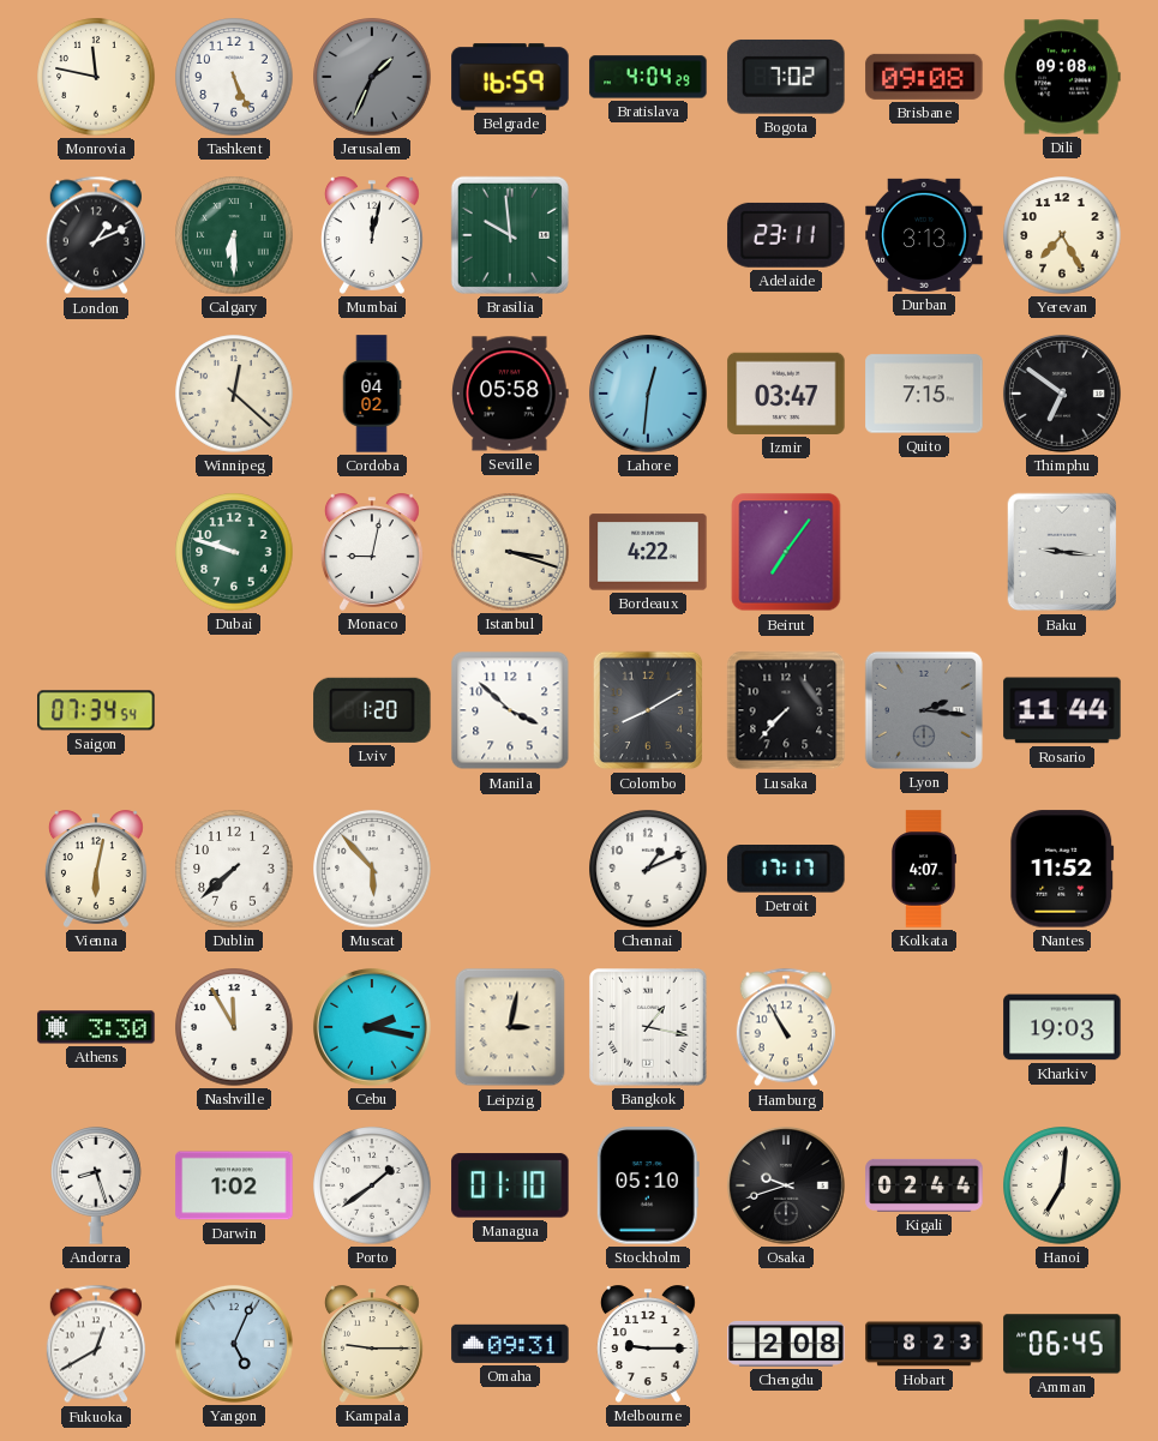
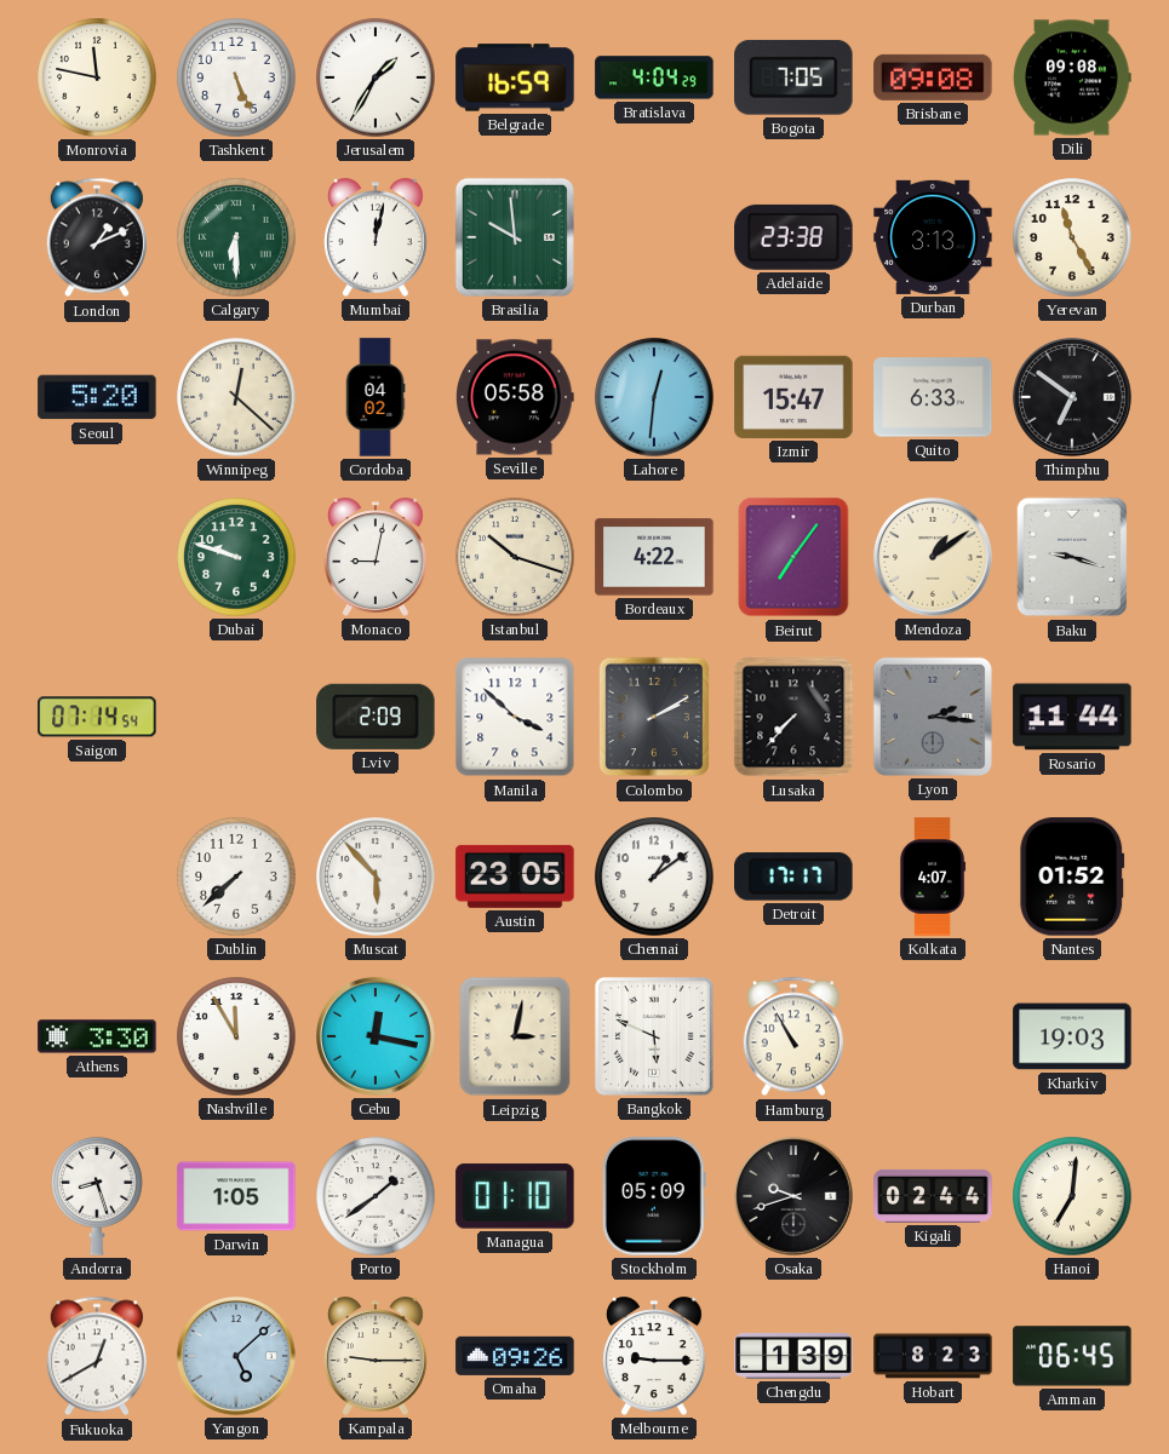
Jerusalem: 1:34 -> 1:35
Jerusalem dial: grey -> white
Bogota: 7:02 -> 7:05
Adelaide: 23:11 -> 23:38
Yerevan: 7:25 -> 11:25
Seoul: none -> 5:20
Izmir: 03:47 -> 15:47
Quito: 7:15 -> 6:33
Istanbul: 3:18 -> 10:18
Mendoza: none -> 1:09
Baku: 9:16 -> 9:18
Saigon: 07:34 -> 07:14
Lviv: 1:20 -> 2:09
Colombo: 8:10 -> 2:10
Vienna: 6:02 -> none
Austin: none -> 23:05
Chennai: 1:11 -> 1:09
Nantes: 11:52 -> 01:52
Cebu: 2:17 -> 12:17
Bangkok: 1:17 -> 5:49
Darwin: 1:02 -> 1:05
Stockholm: 05:10 -> 05:09
Yangon: 5:04 -> 5:08
Omaha: 09:31 -> 09:26
Chengdu: 2:08 -> 1:39
